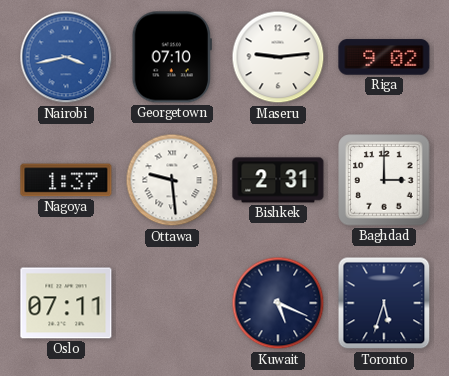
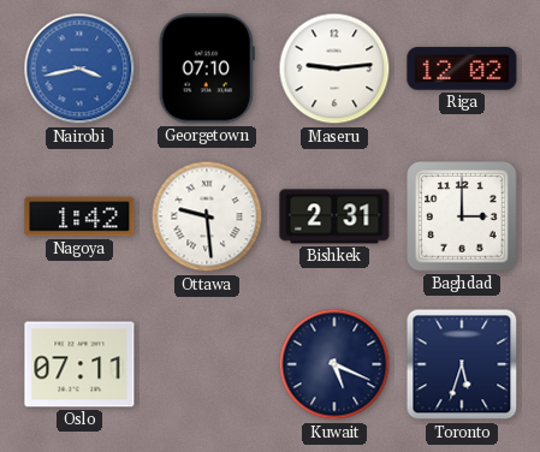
Riga: 9:02 -> 12:02
Nagoya: 1:37 -> 1:42
